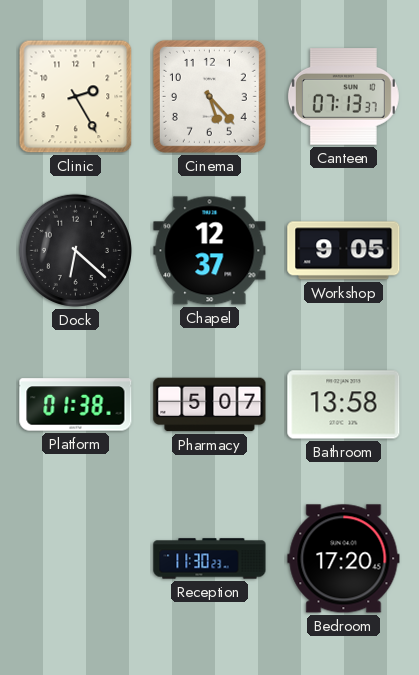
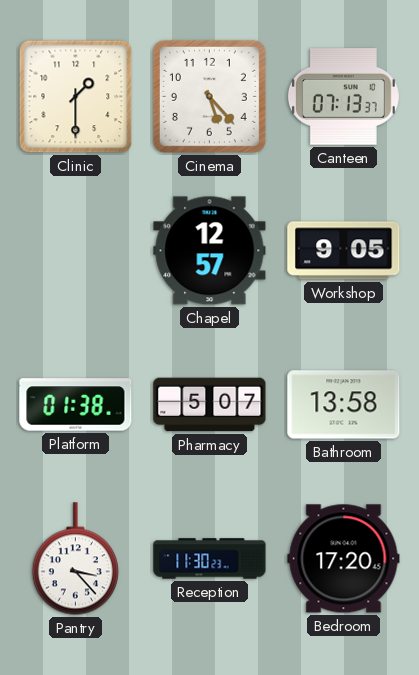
Clinic: 2:25 -> 1:30
Dock: 6:22 -> none
Chapel: 12:37 -> 12:57
Pantry: none -> 3:23
